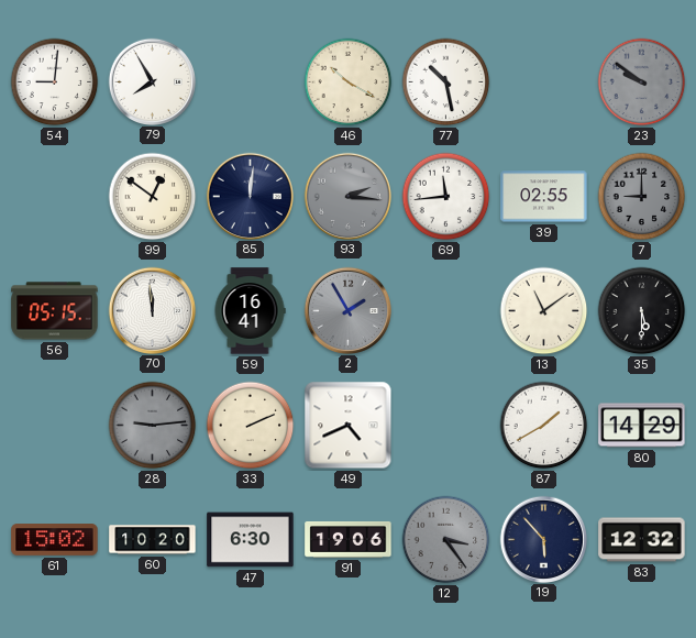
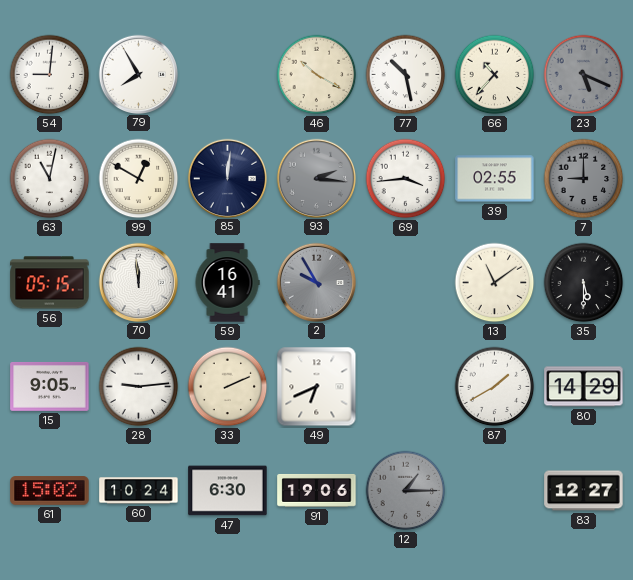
66: none -> 10:37
23: 9:51 -> 5:19
63: none -> 11:02
99: 12:51 -> 12:50
69: 11:44 -> 3:44
2: 1:55 -> 9:55
15: none -> 9:05
28 dial: grey -> white
49: 4:41 -> 6:41
60: 10:20 -> 10:24
12: 3:24 -> 1:15
19: 5:53 -> none
83: 12:32 -> 12:27
